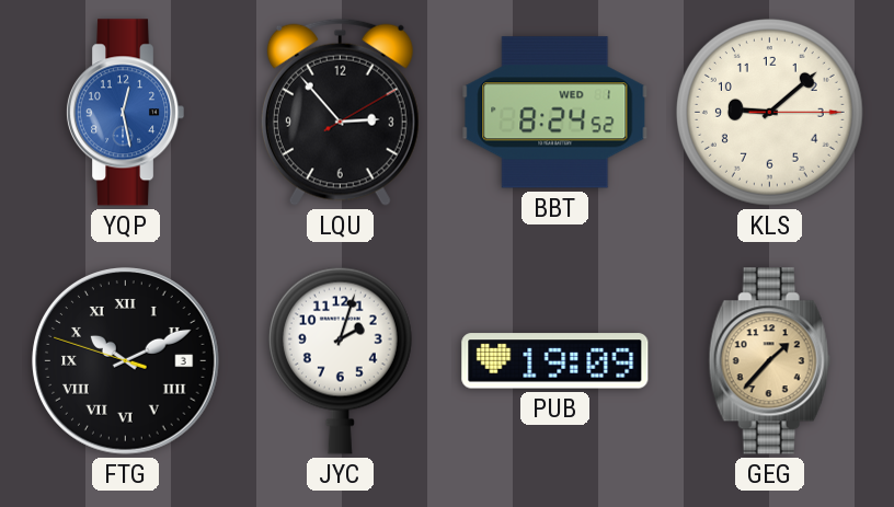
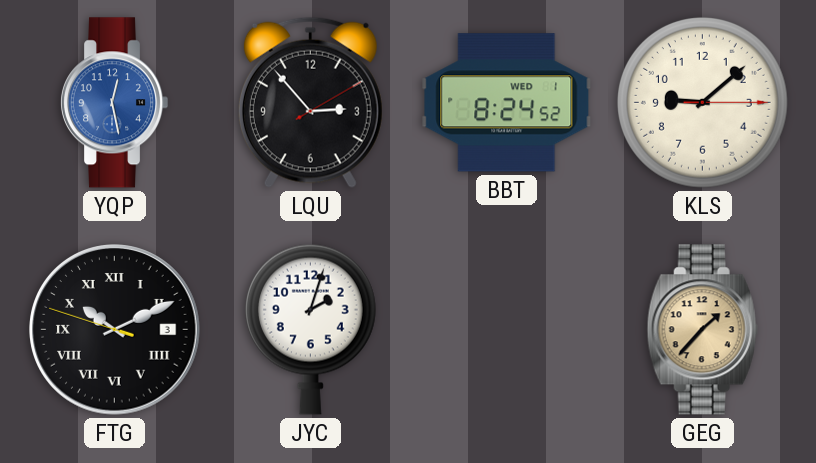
PUB: 19:09 -> none
